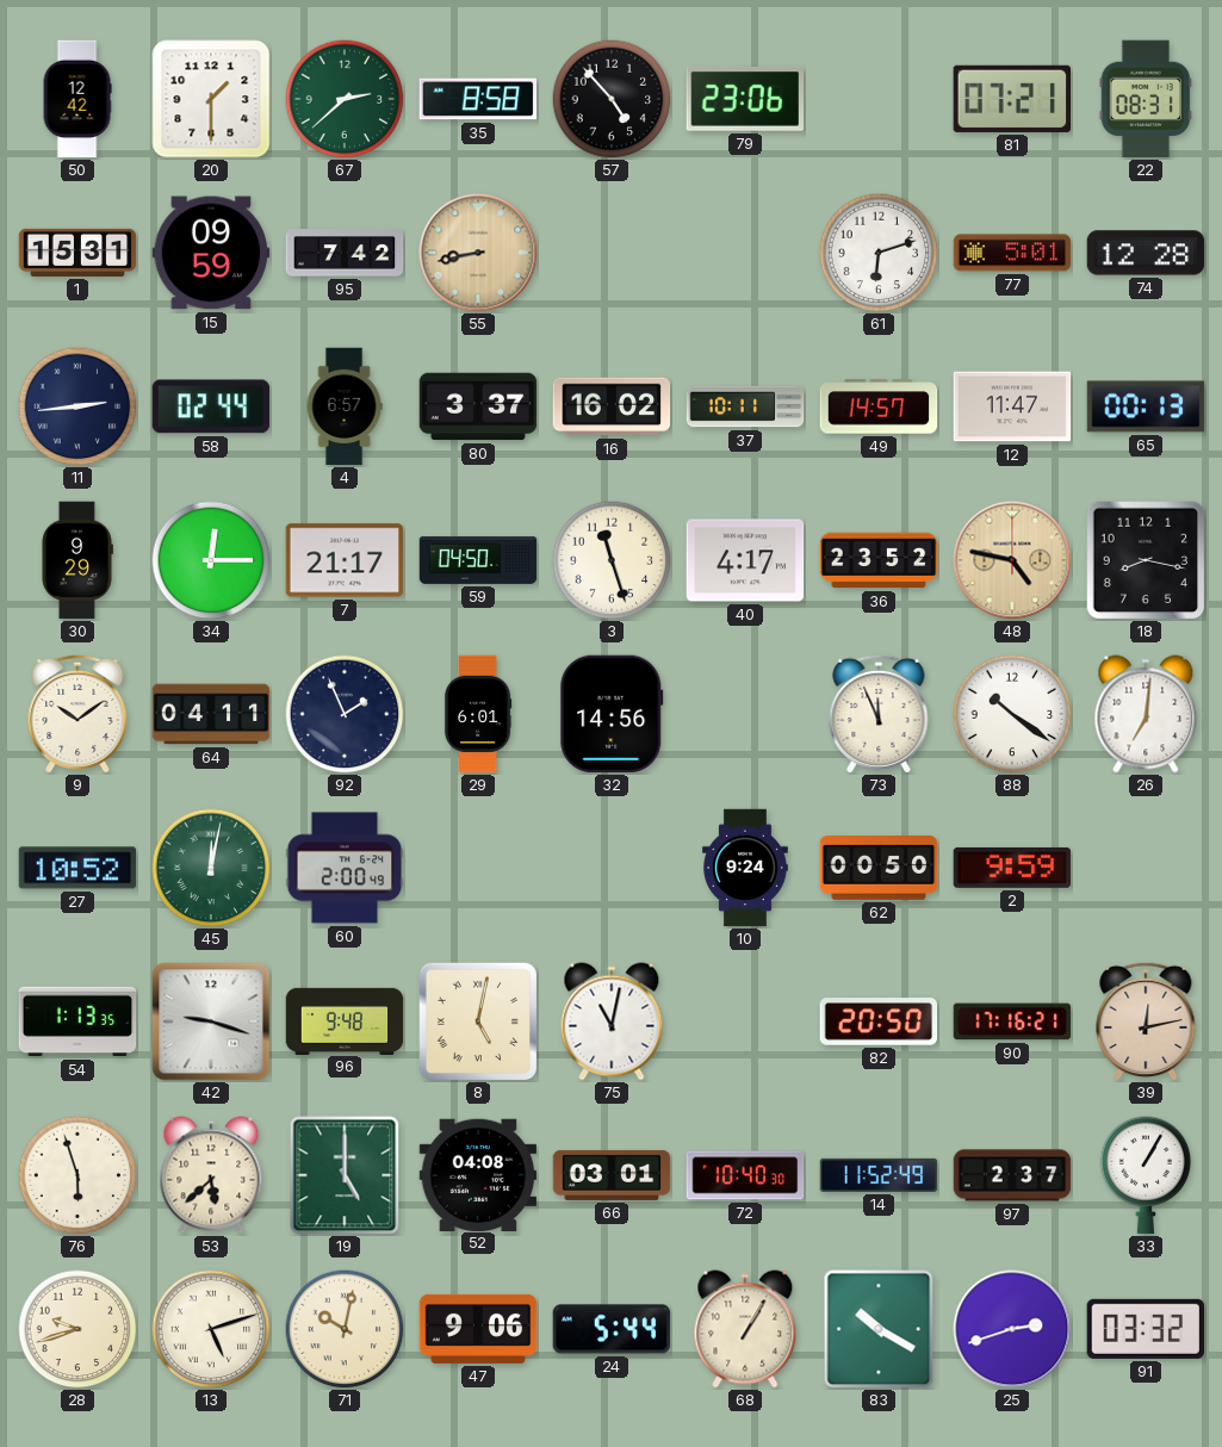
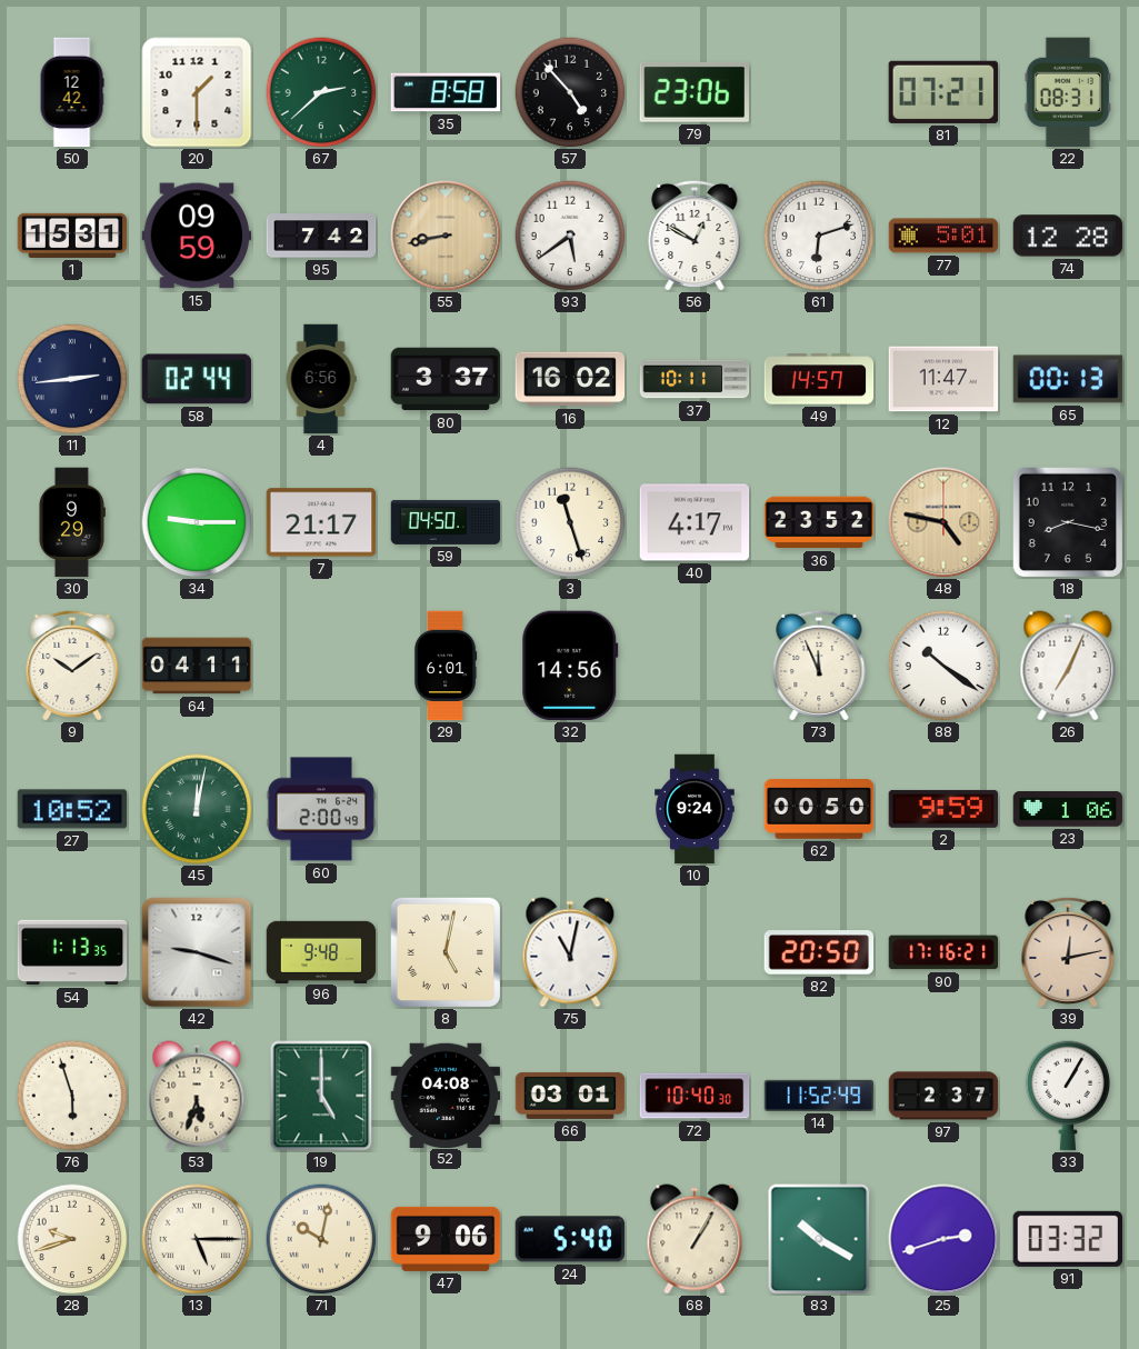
93: none -> 5:39
56: none -> 12:50
4: 6:57 -> 6:56
34: 12:15 -> 9:15
92: 1:56 -> none
26: 7:01 -> 7:04
23: none -> 1:06
53: 5:38 -> 5:33
13: 5:12 -> 5:15
24: 5:44 -> 5:40
